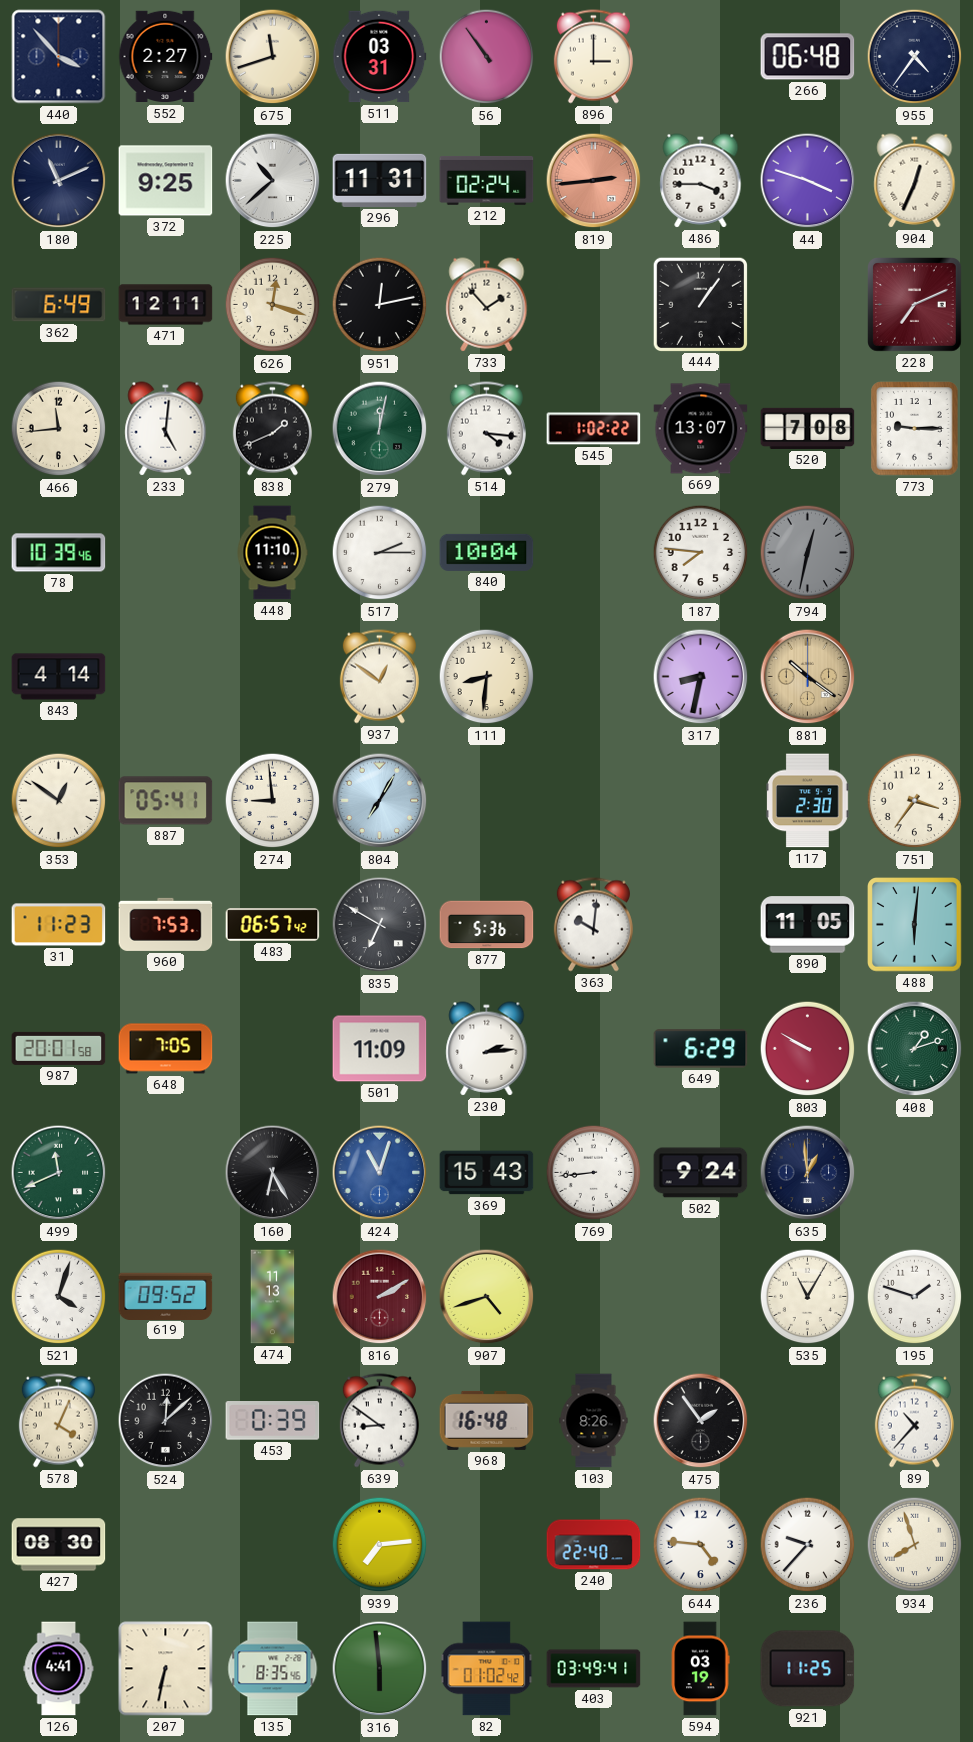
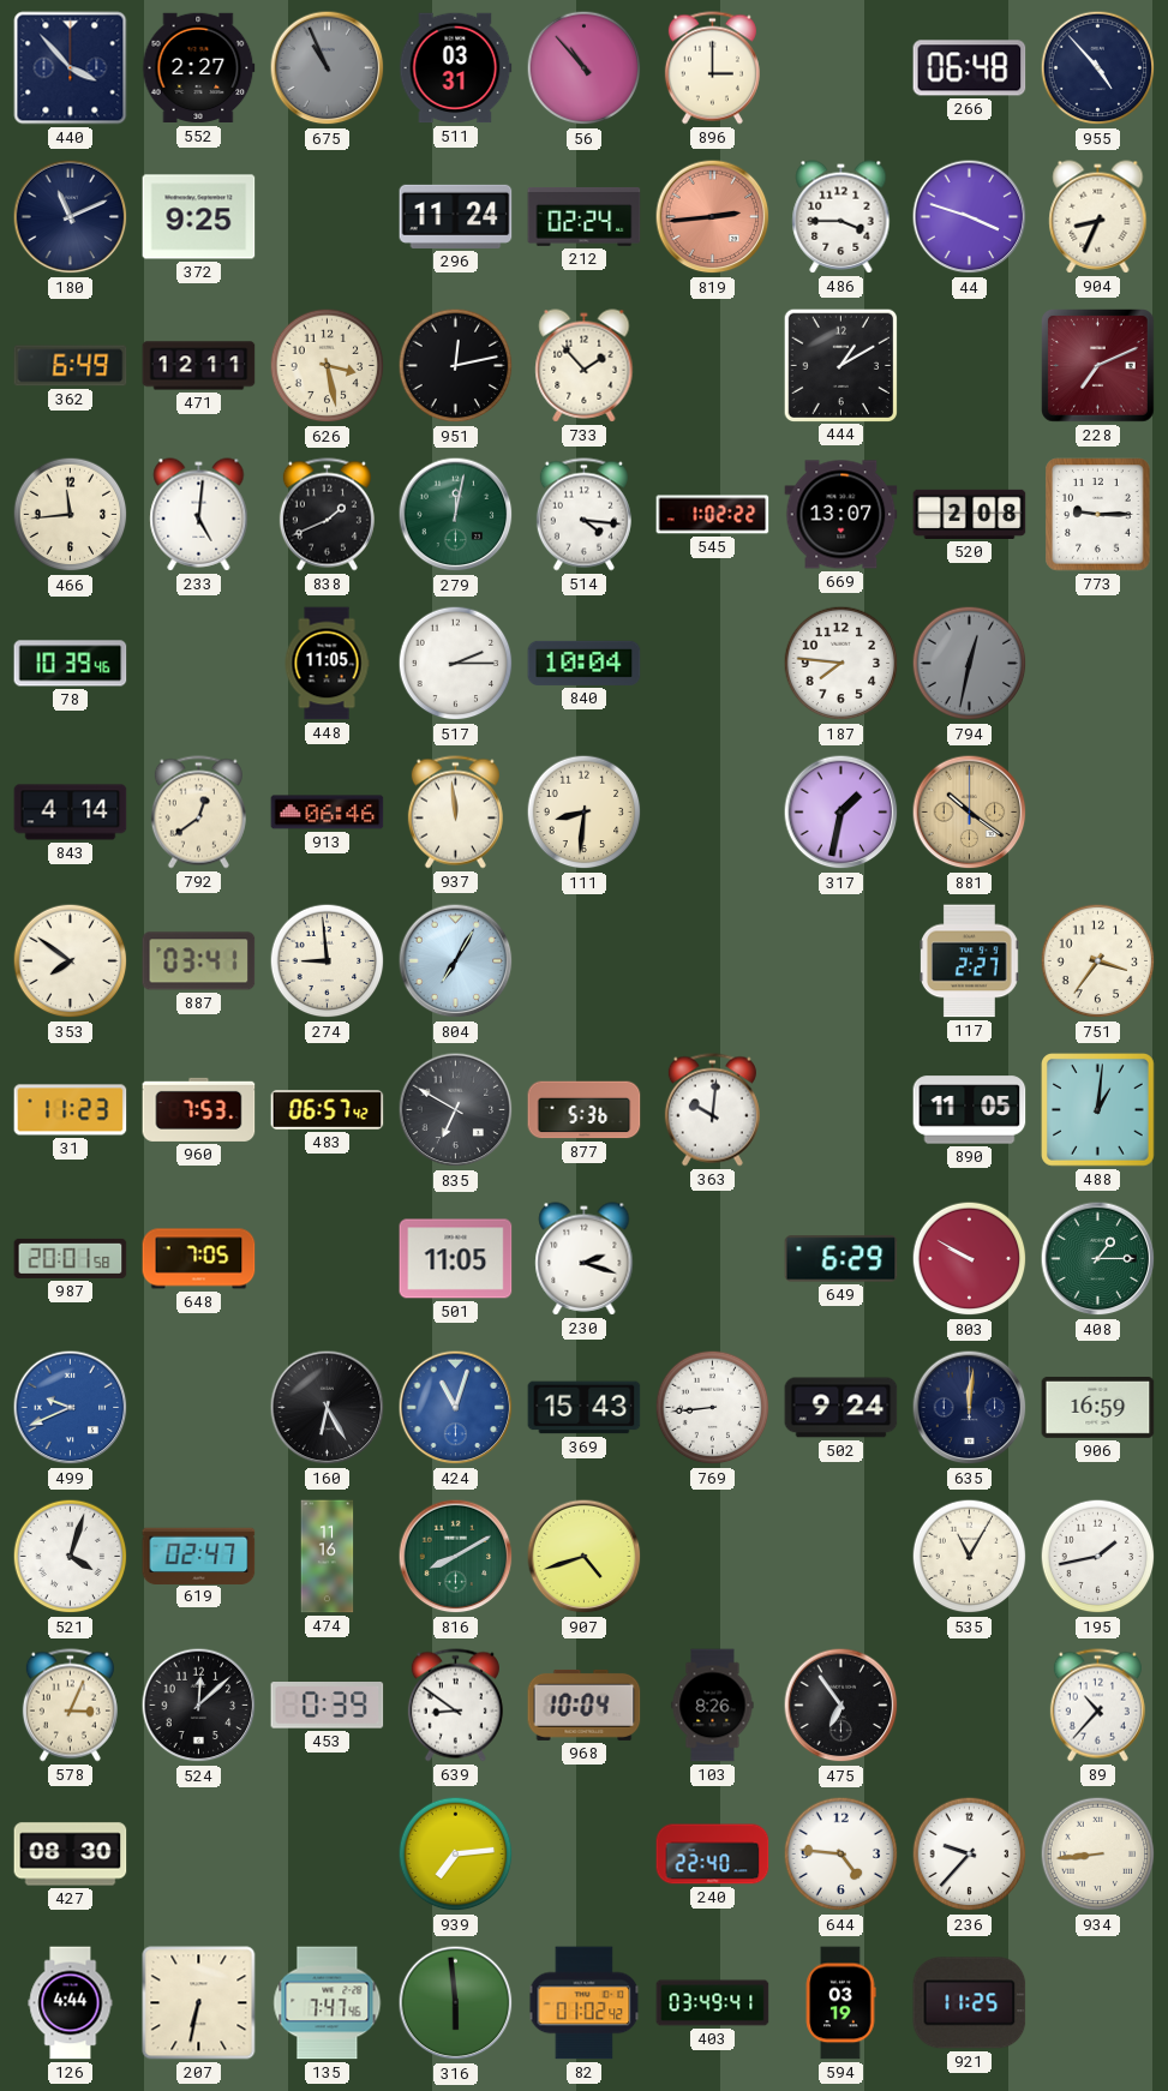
675: 11:42 -> 10:56
675 dial: cream -> grey
56: 10:54 -> 10:53
955: 4:36 -> 4:53
225: 10:38 -> none
296: 11:31 -> 11:24
904: 12:34 -> 8:34
626: 12:18 -> 3:28
444: 1:06 -> 1:10
520: 7:08 -> 2:08
448: 11:10 -> 11:05
792: none -> 12:39
913: none -> 06:46
937: 12:51 -> 11:59
317: 8:32 -> 1:32
353: 12:51 -> 7:51
887: 05:41 -> 03:41
117: 2:30 -> 2:27
488: 6:01 -> 1:01
501: 11:09 -> 11:05
230: 2:14 -> 2:18
408: 1:12 -> 1:15
499: 11:41 -> 9:41
499 dial: green -> blue
635: 12:59 -> 12:01
906: none -> 16:59
619: 09:52 -> 02:47
474: 11:13 -> 11:16
816: 2:10 -> 8:10
816 dial: burgundy -> green
195: 1:48 -> 1:43
578: 4:04 -> 3:04
968: 16:48 -> 10:04
475: 1:54 -> 6:54
934: 7:57 -> 8:44
126: 4:41 -> 4:44
135: 8:35 -> 7:47
